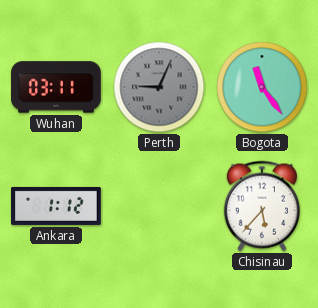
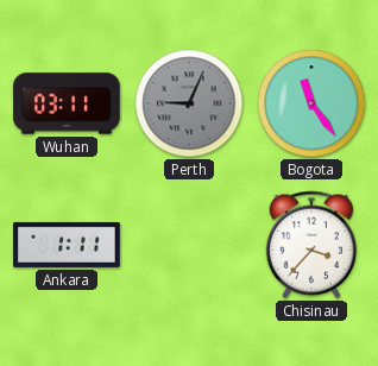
Ankara: 1:12 -> 1:11
Chisinau: 5:37 -> 3:37
